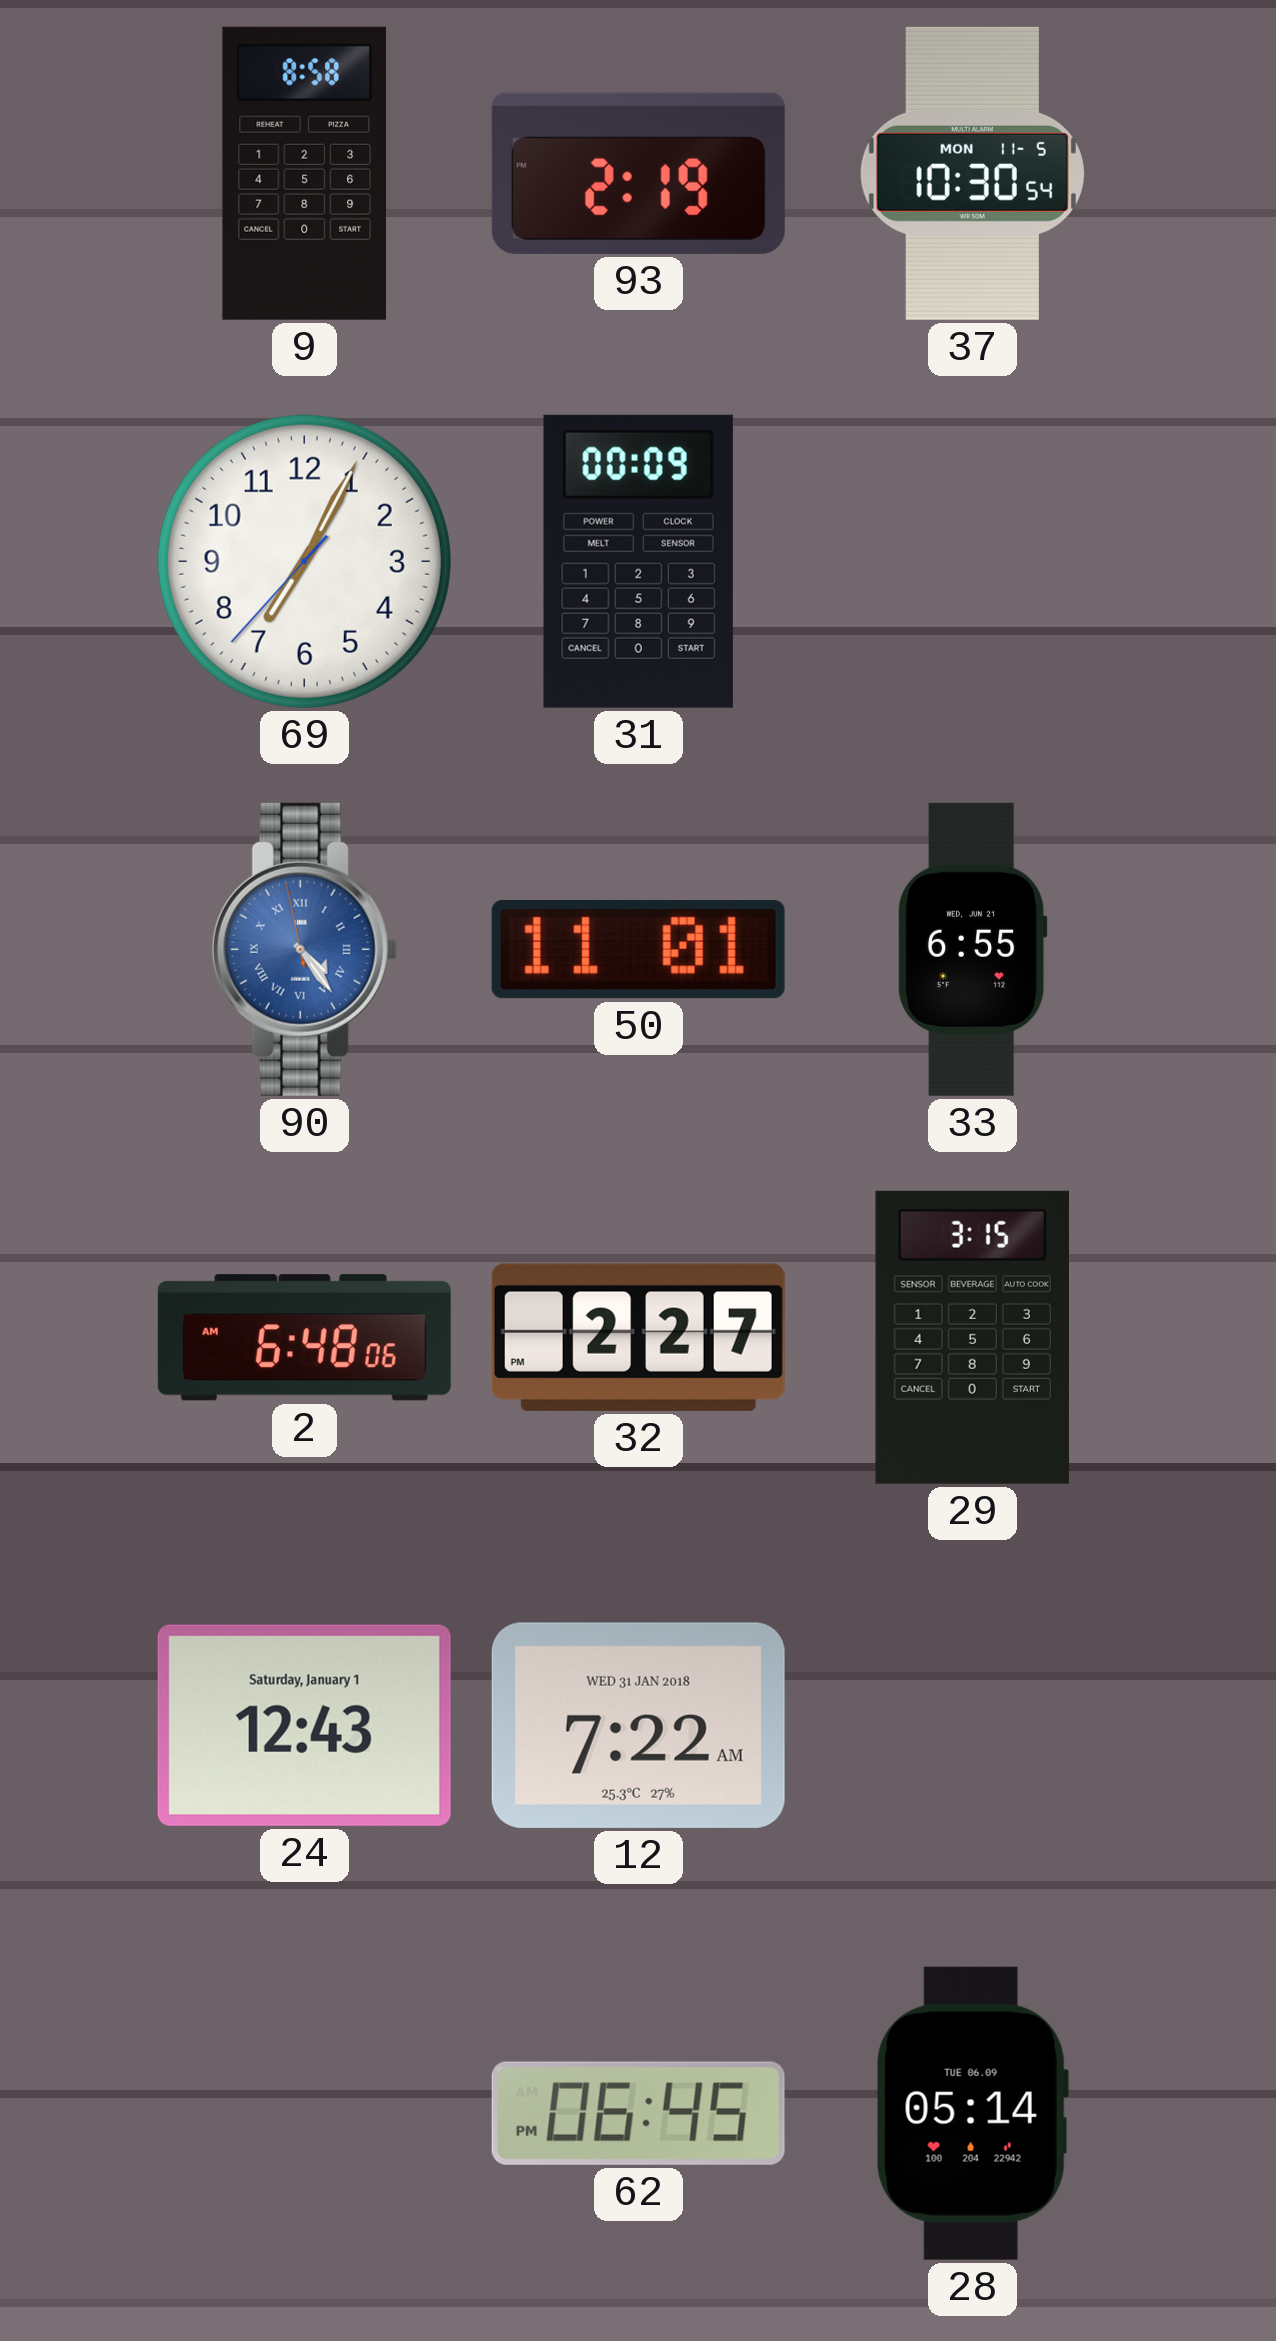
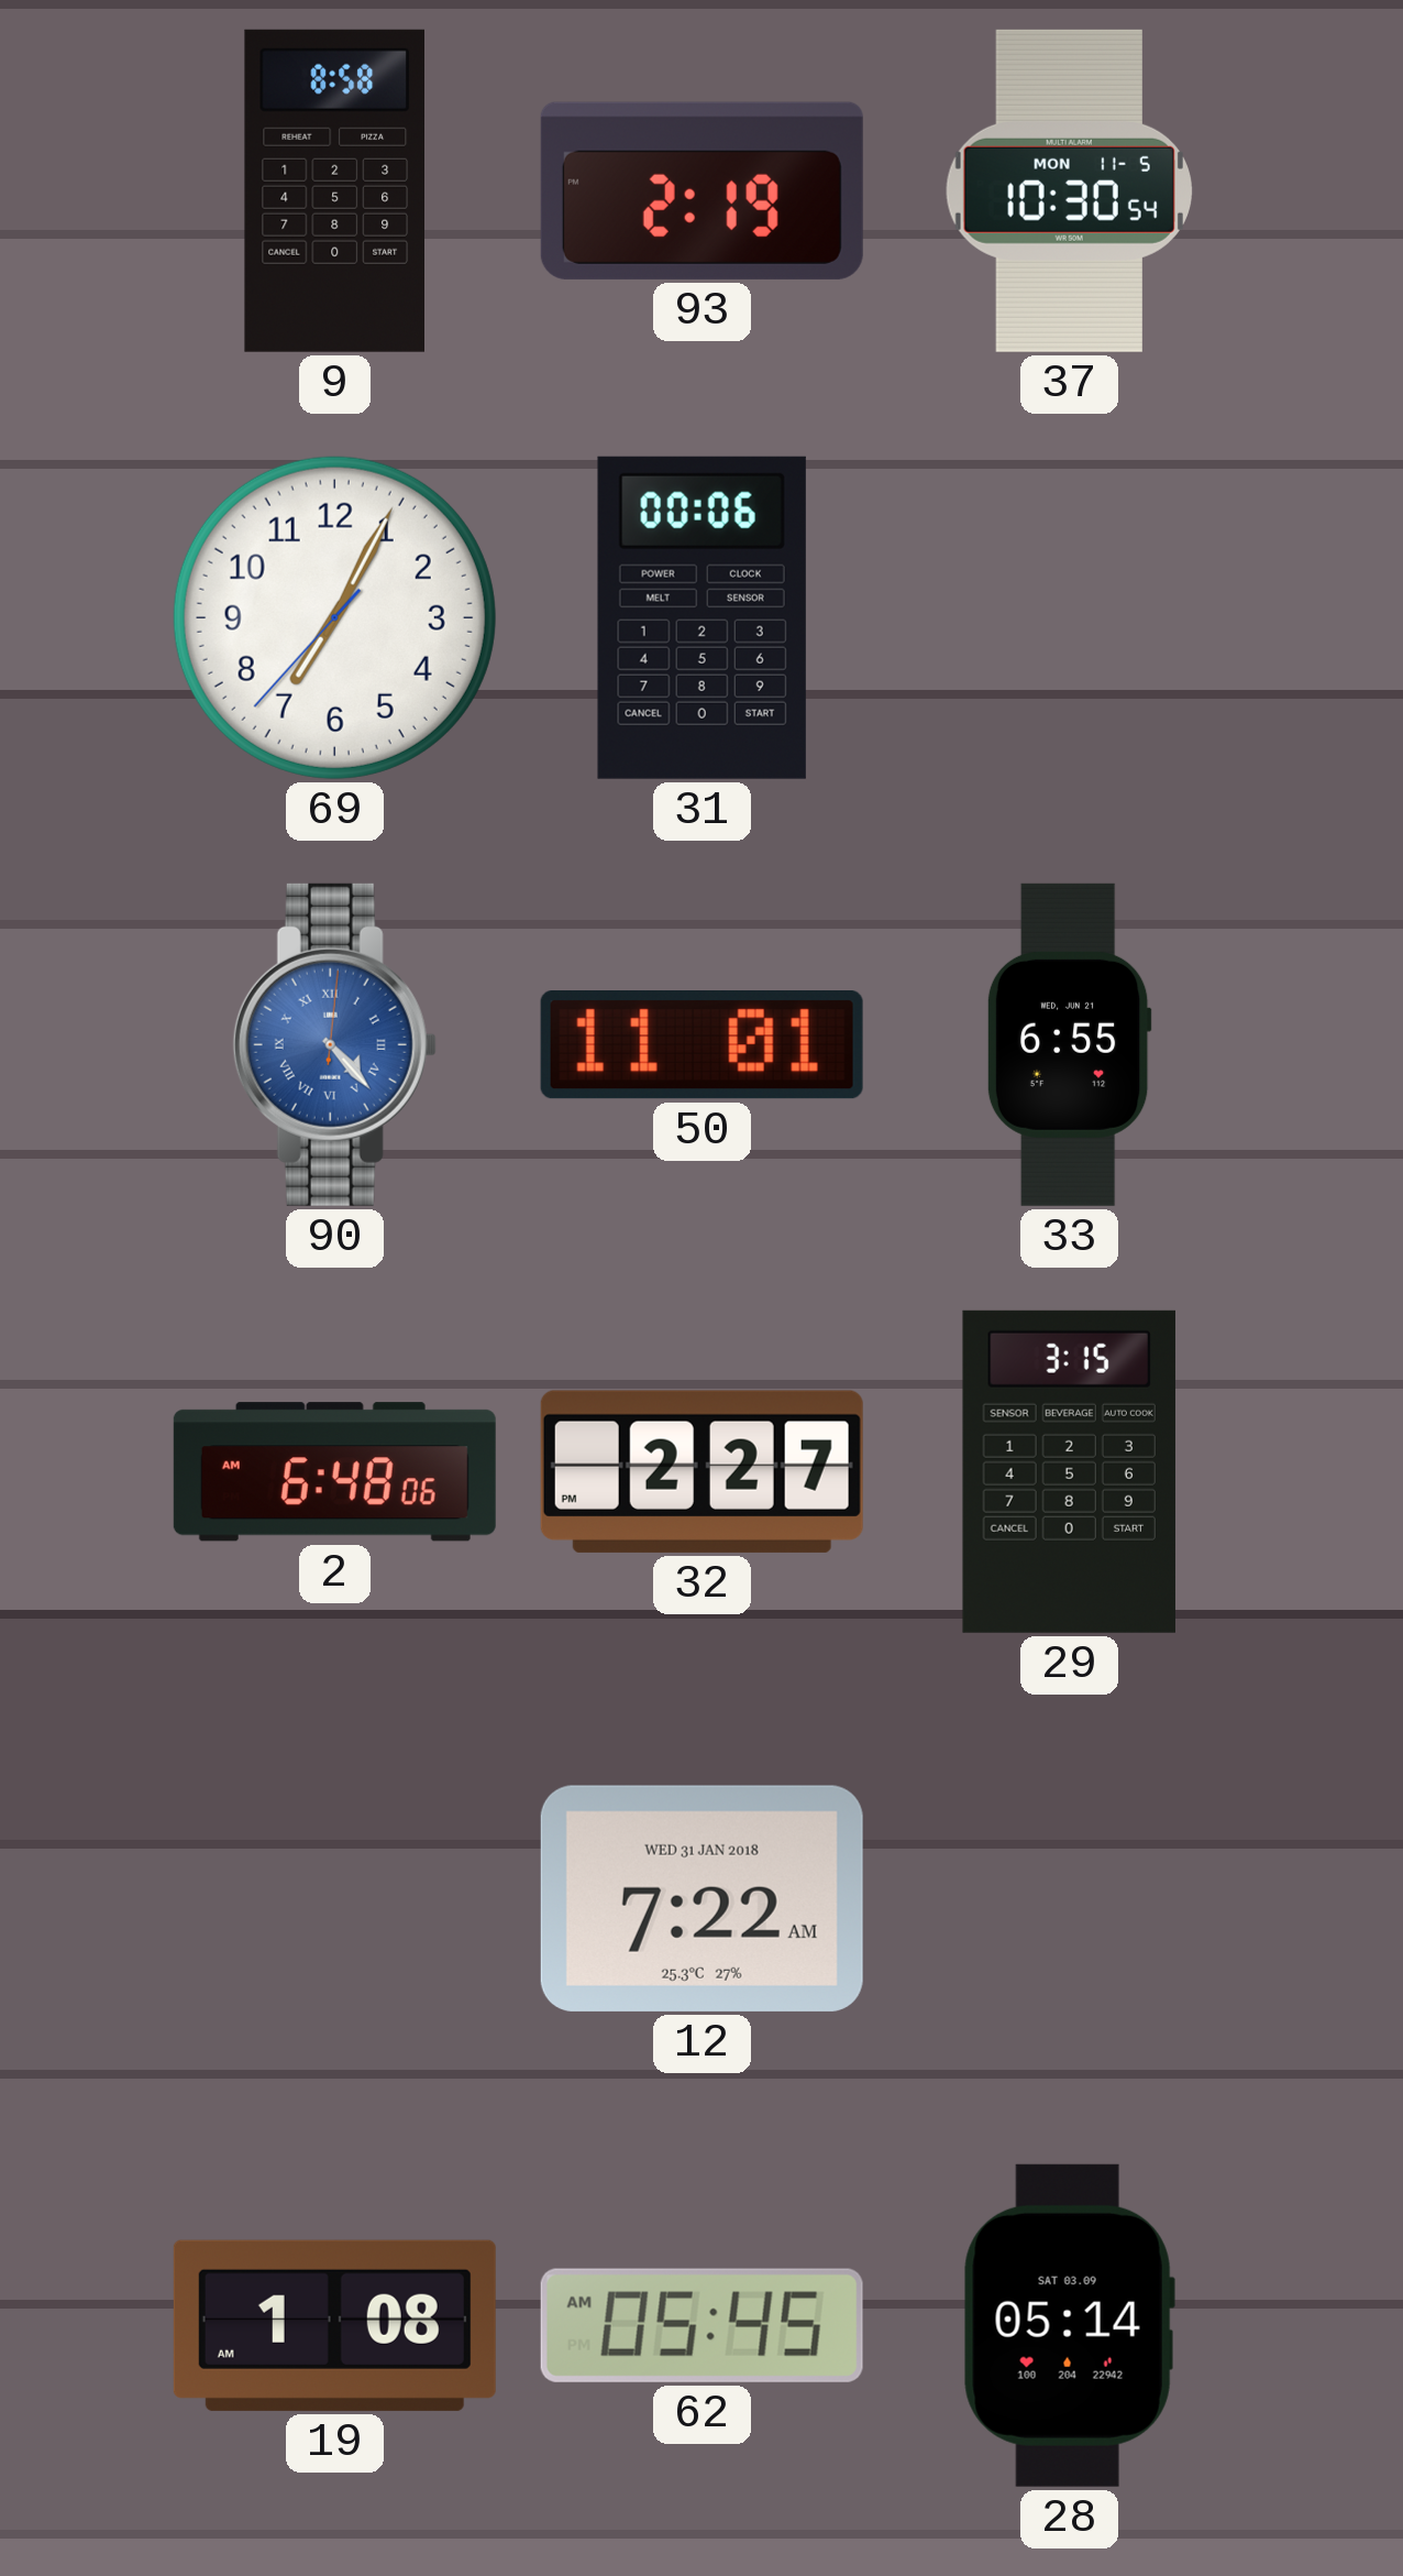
31: 00:09 -> 00:06
90: 4:23:58 -> 4:23:01
24: 12:43 -> none
19: none -> 1:08
62: 06:45 -> 05:45
28 date: TUE 06.09 -> SAT 03.09
